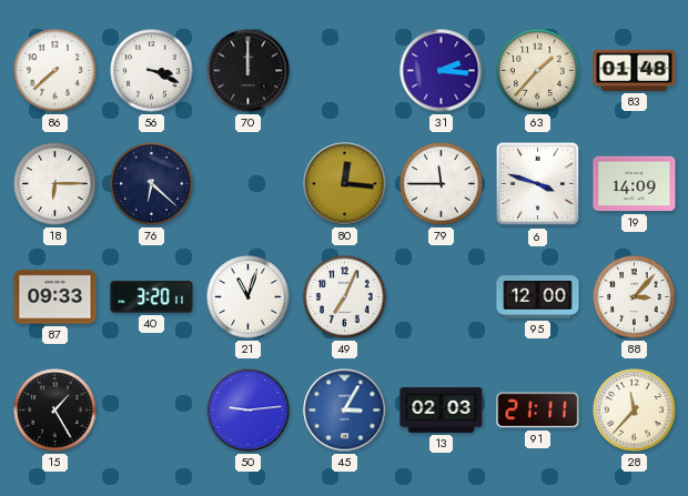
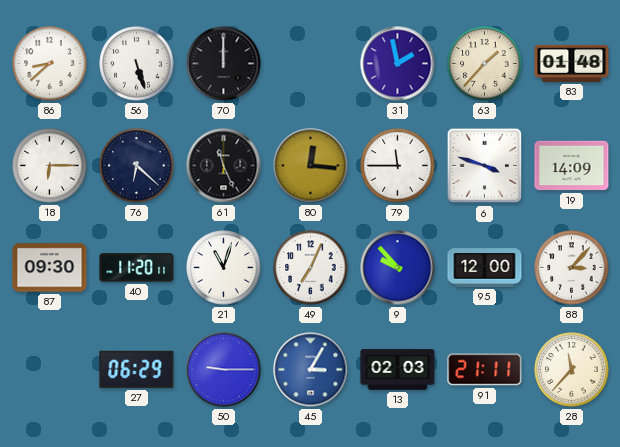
86: 7:38 -> 8:38
56: 3:19 -> 5:27
31: 2:16 -> 1:58
61: none -> 11:26
87: 09:33 -> 09:30
40: 3:20 -> 11:20
9: none -> 9:53
15: 1:25 -> none
27: none -> 06:29
50: 9:14 -> 9:15
